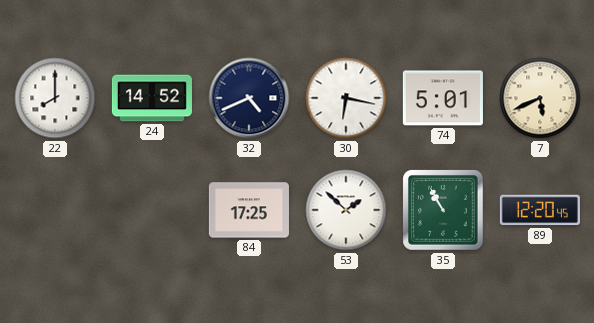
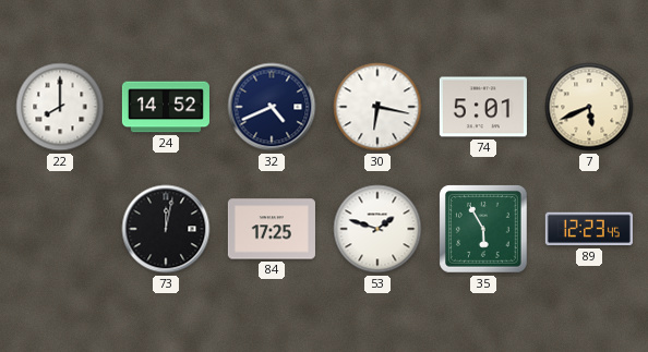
73: none -> 12:02
53: 1:52 -> 1:48
35: 10:55 -> 5:55
89: 12:20 -> 12:23
